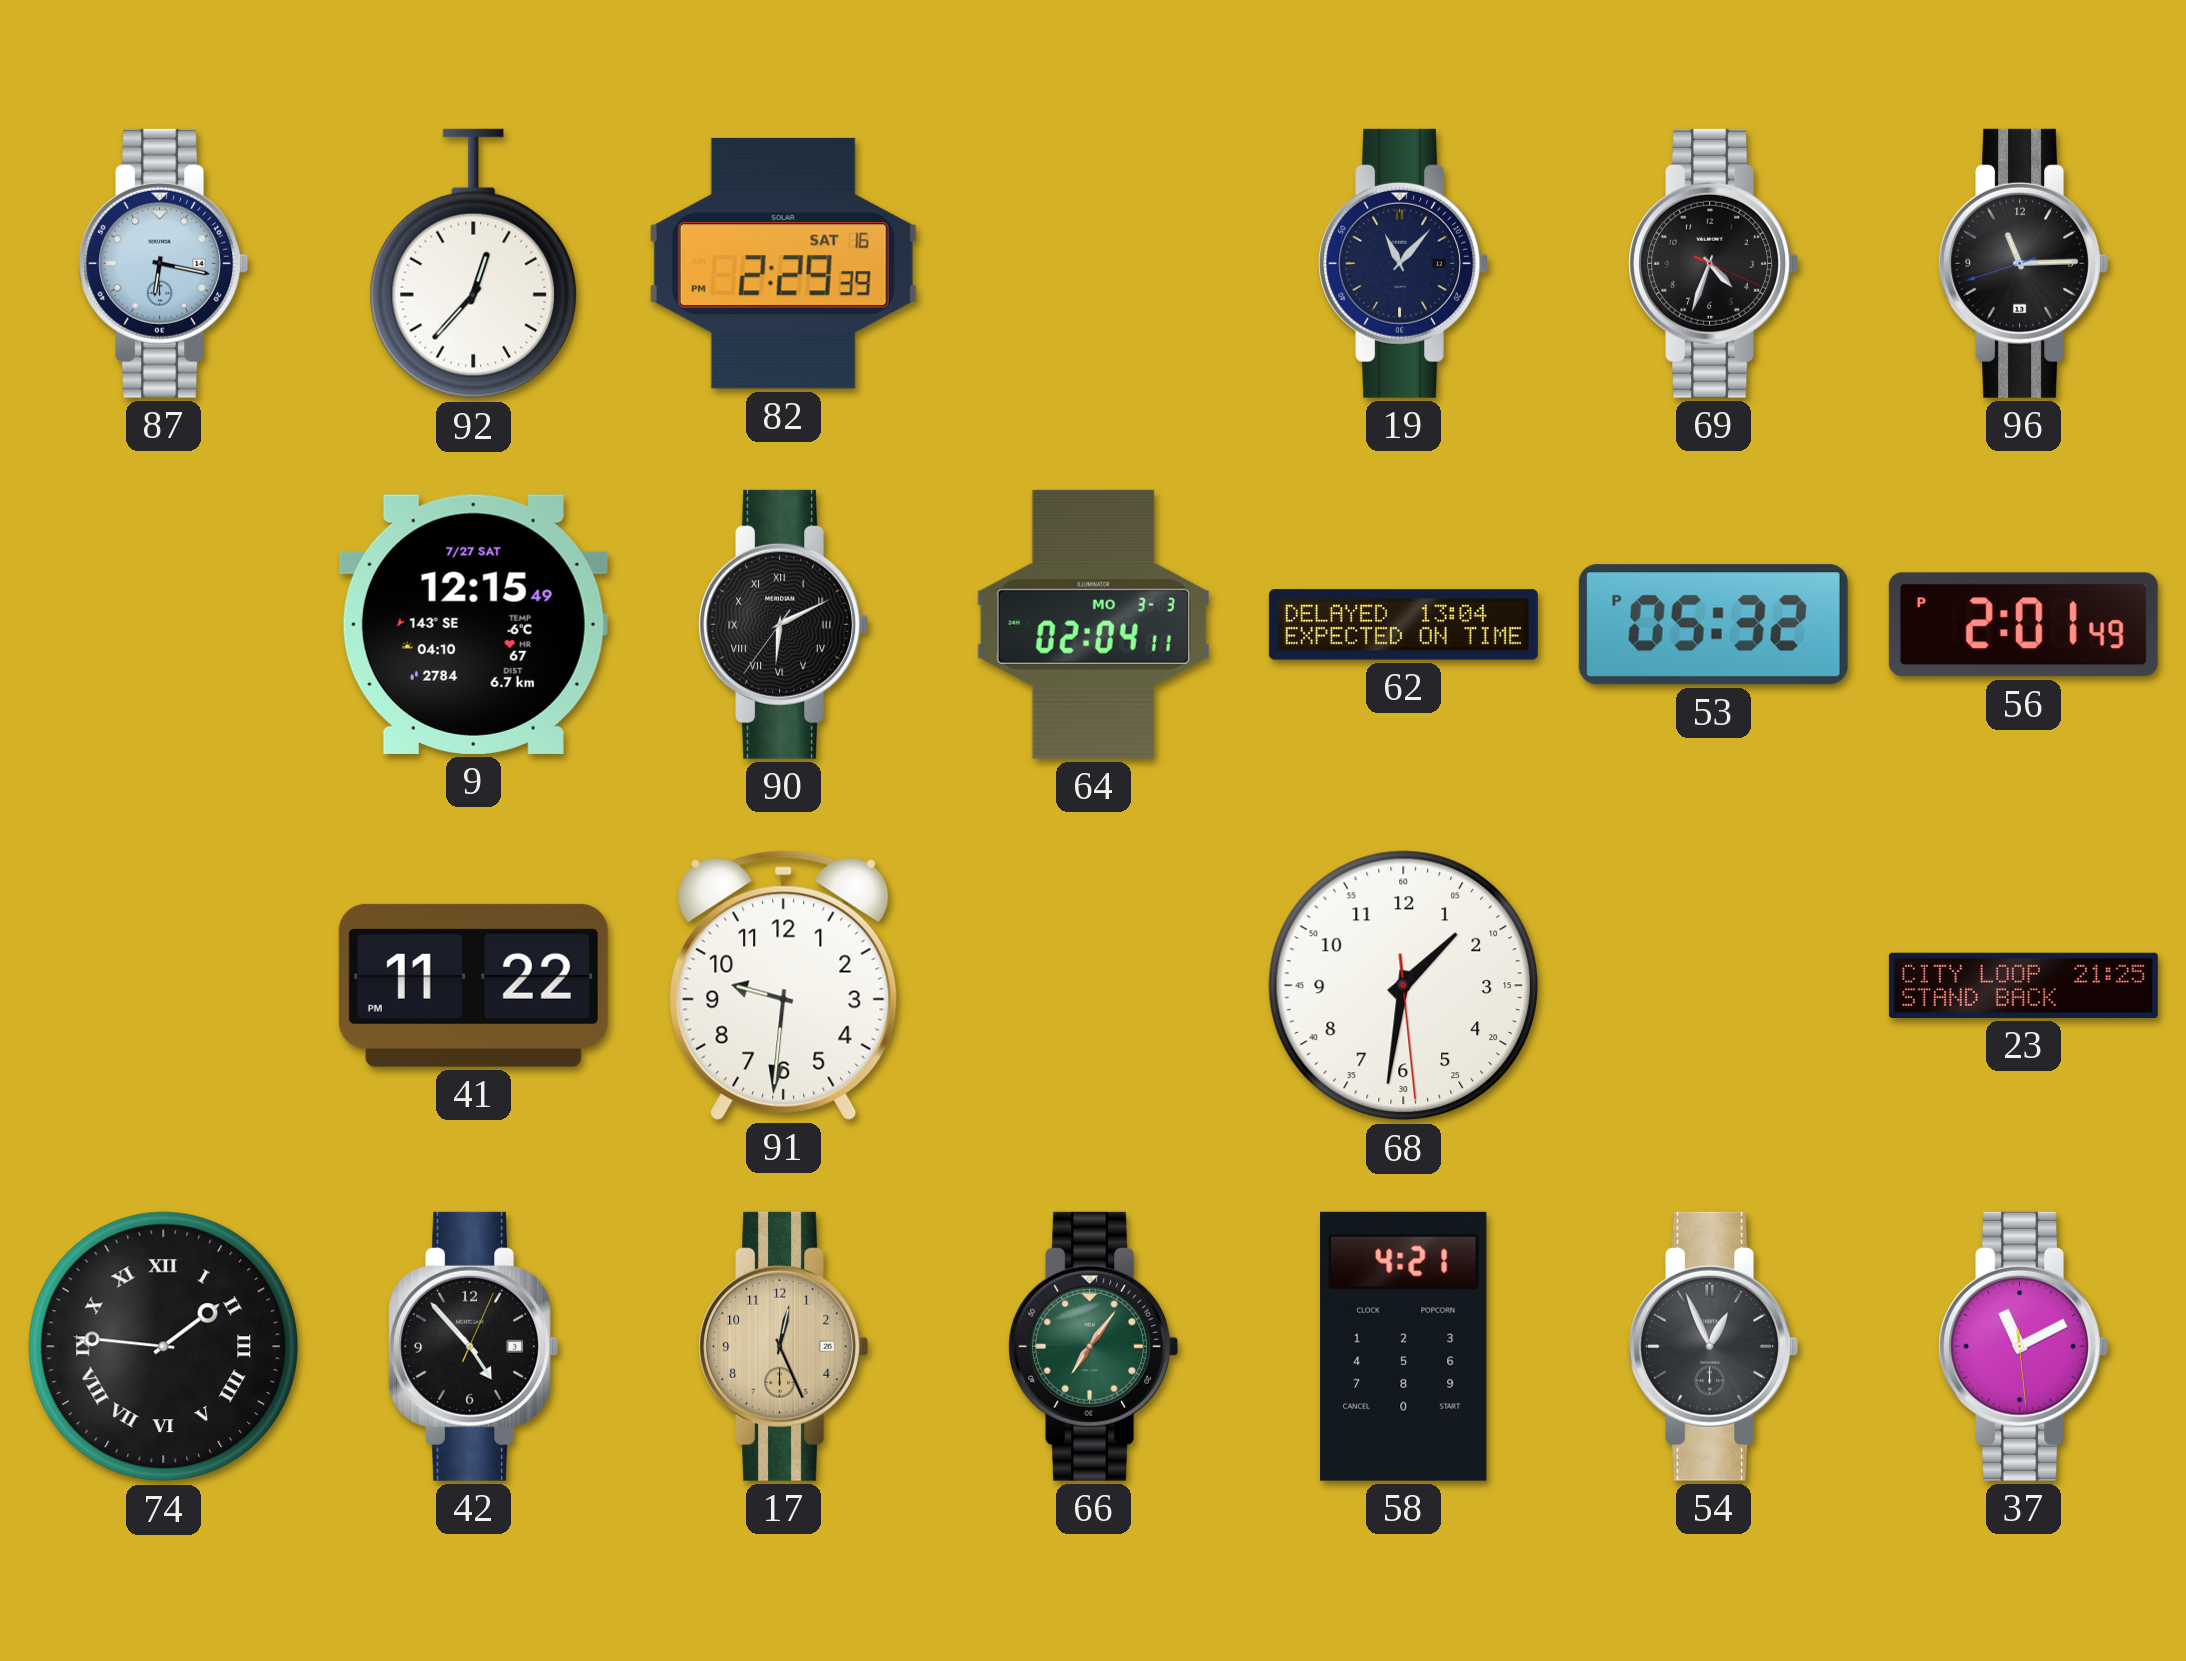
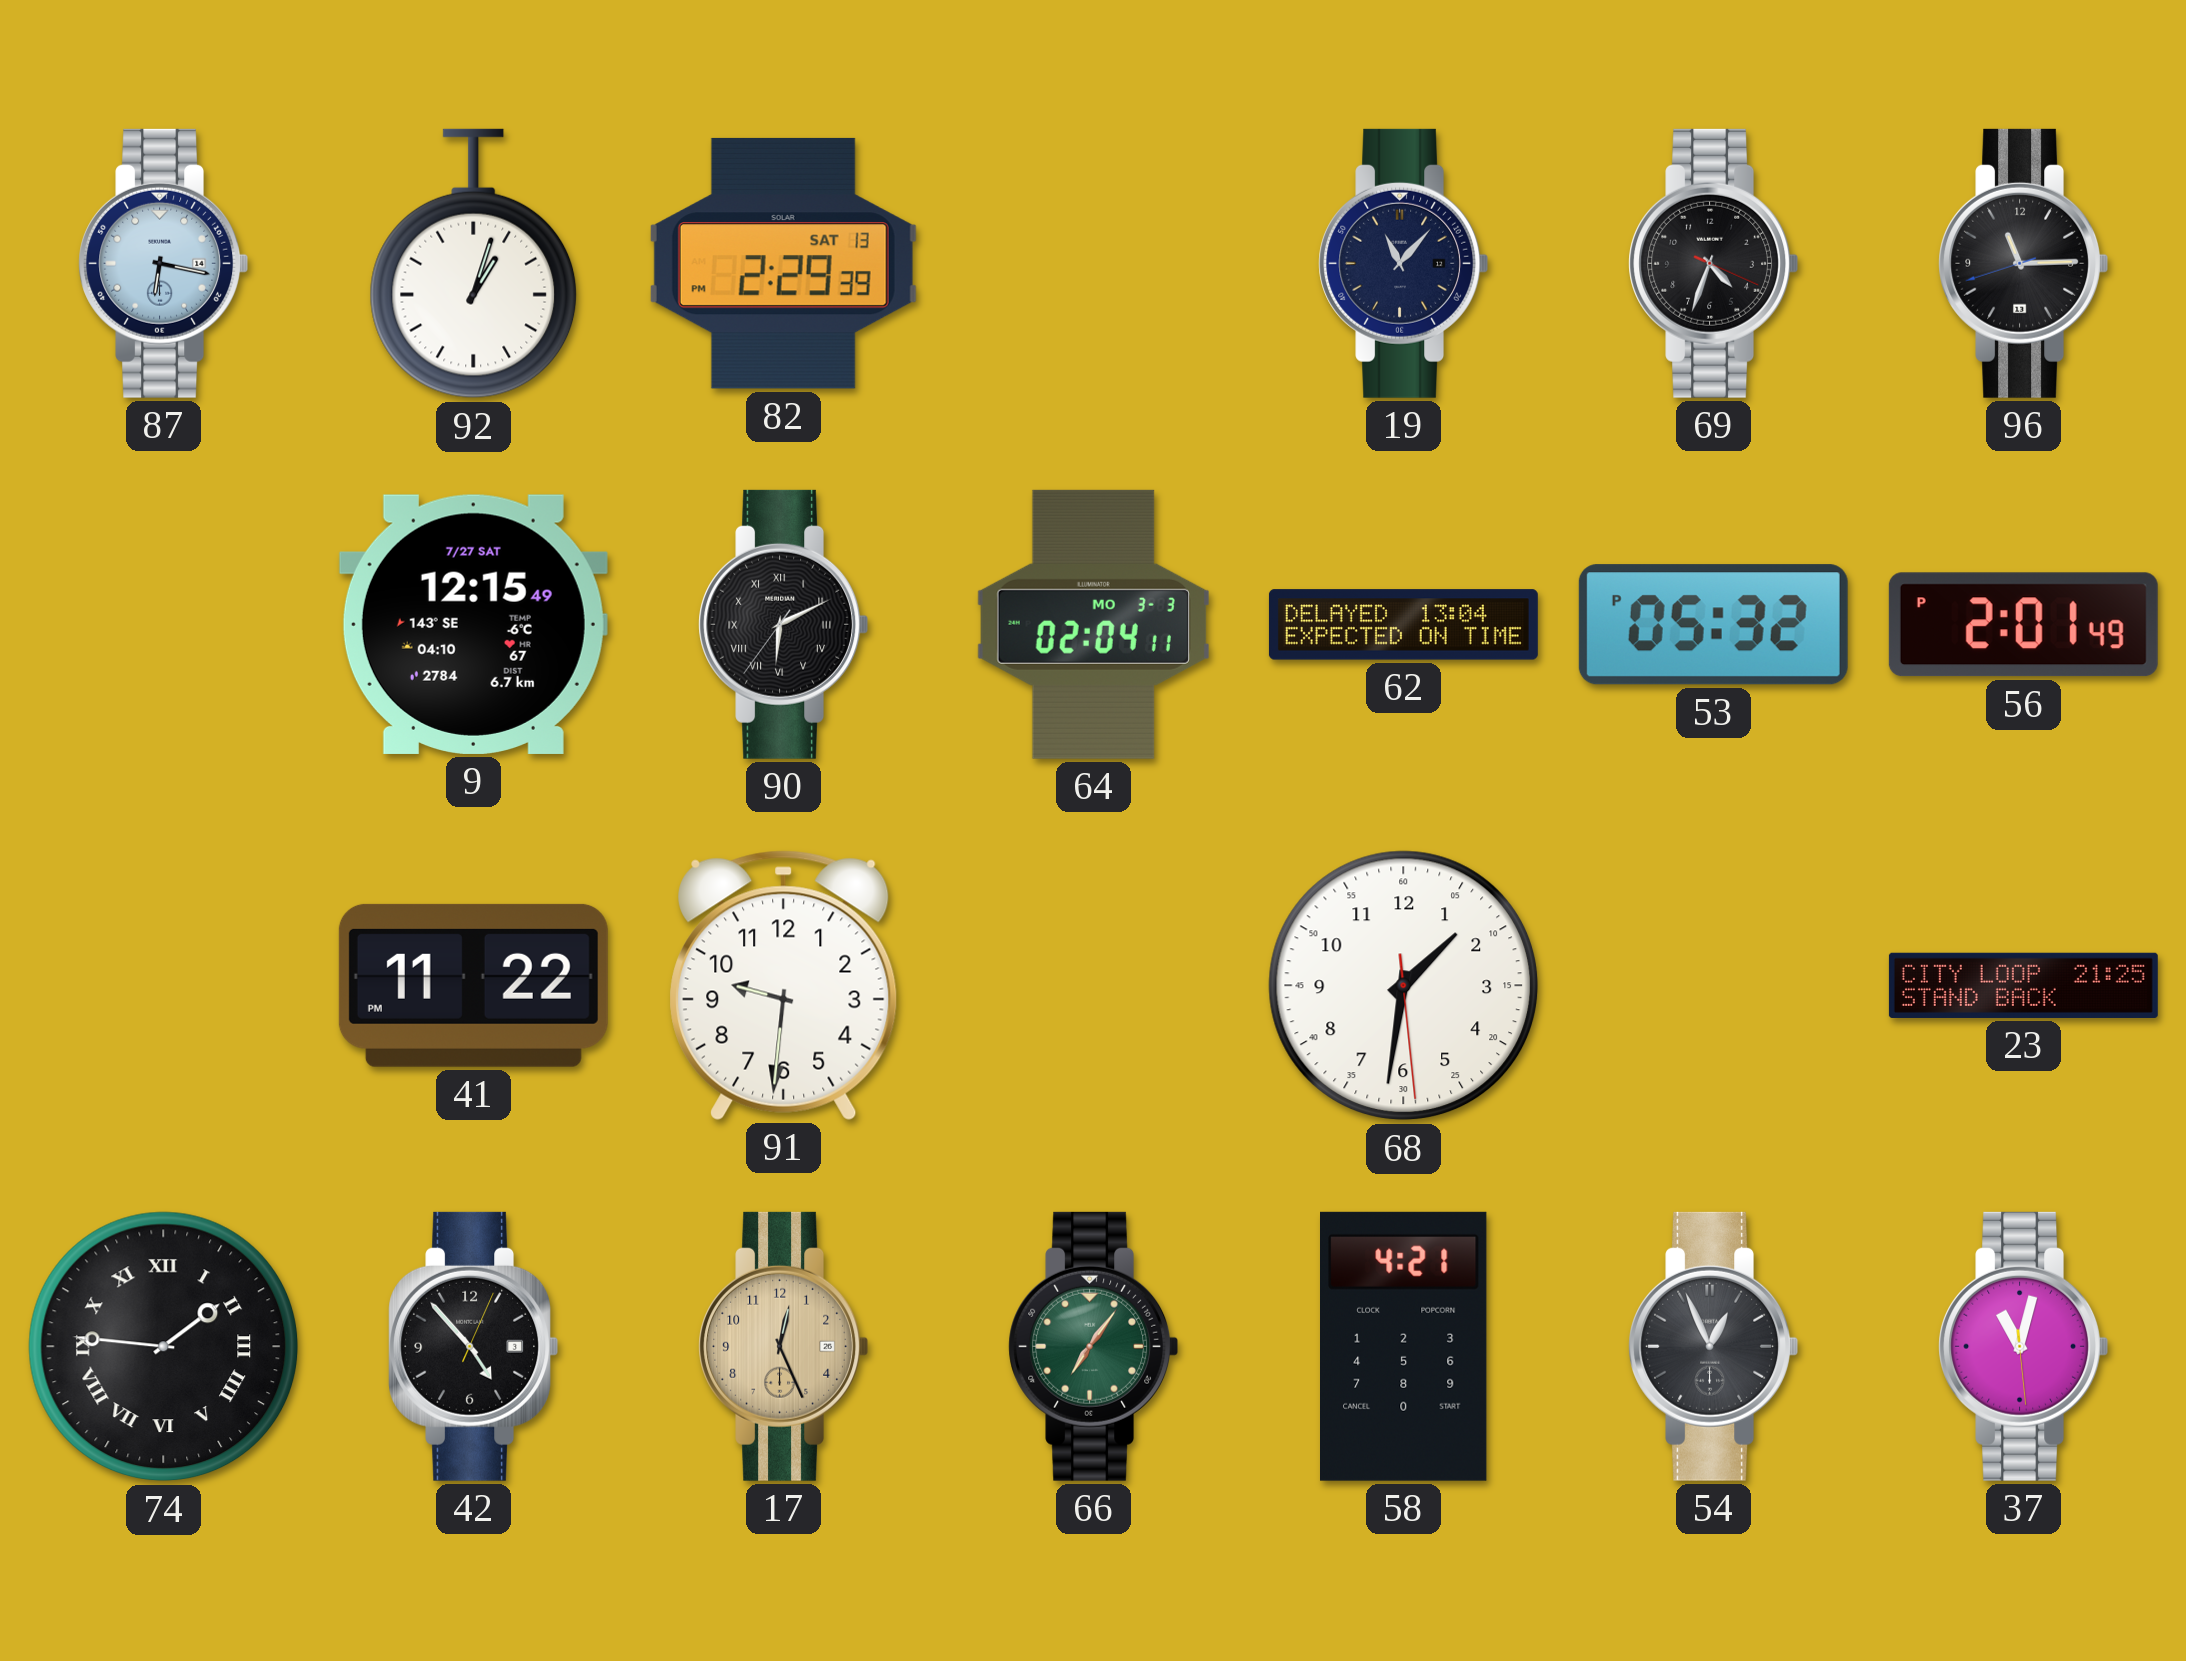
92: 12:37 -> 1:03
82 date: SAT 16 -> SAT 13
37: 11:10 -> 11:02
